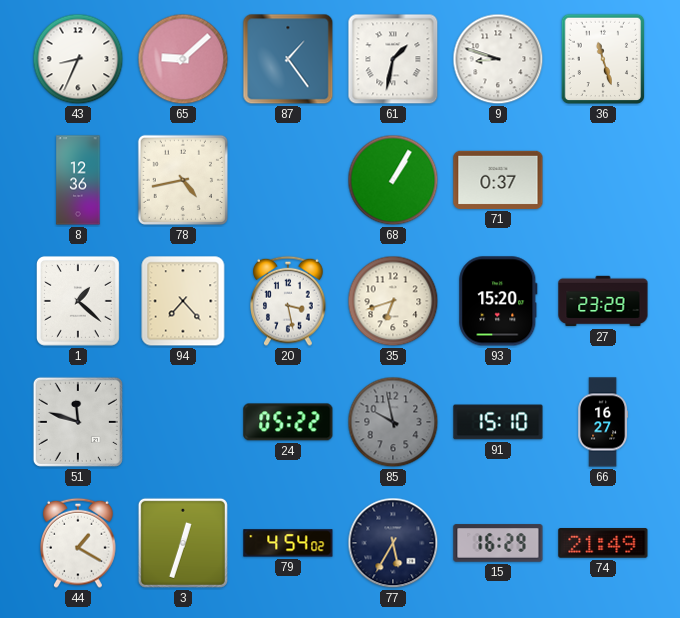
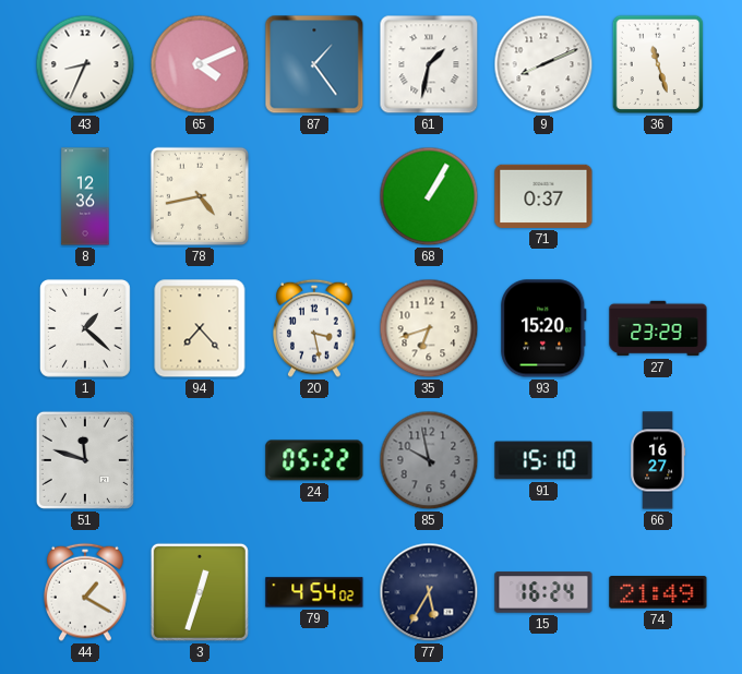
65: 9:08 -> 4:11
9: 8:48 -> 8:11
15: 16:29 -> 16:24
